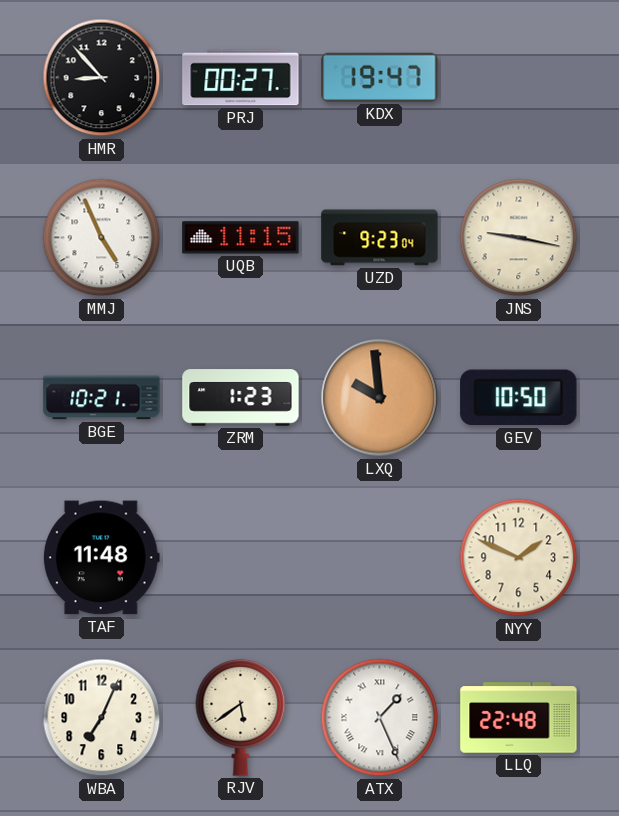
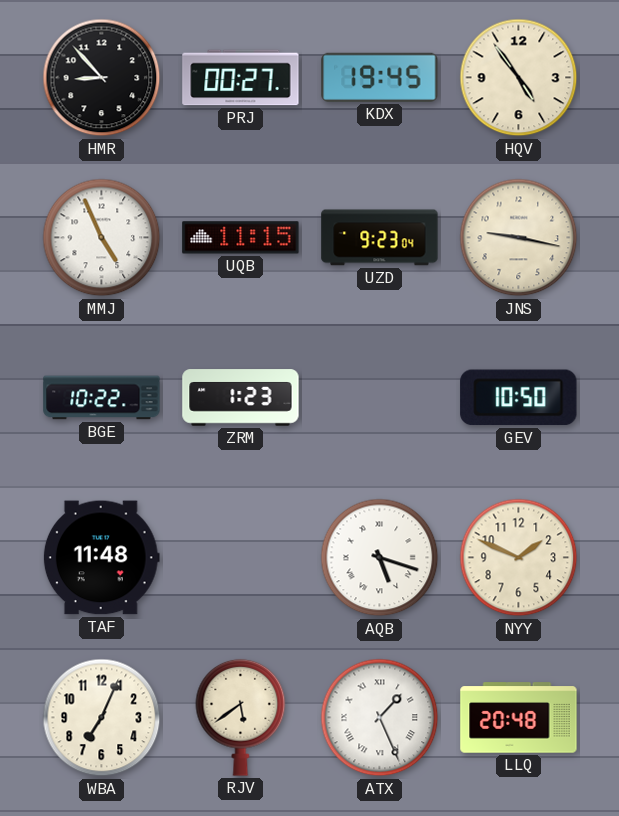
KDX: 19:47 -> 19:45
HQV: none -> 4:54
BGE: 10:21 -> 10:22
LXQ: 9:59 -> none
AQB: none -> 5:18
LLQ: 22:48 -> 20:48
